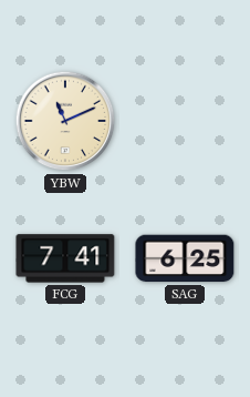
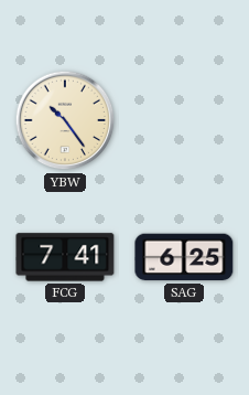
YBW: 11:11 -> 10:24
